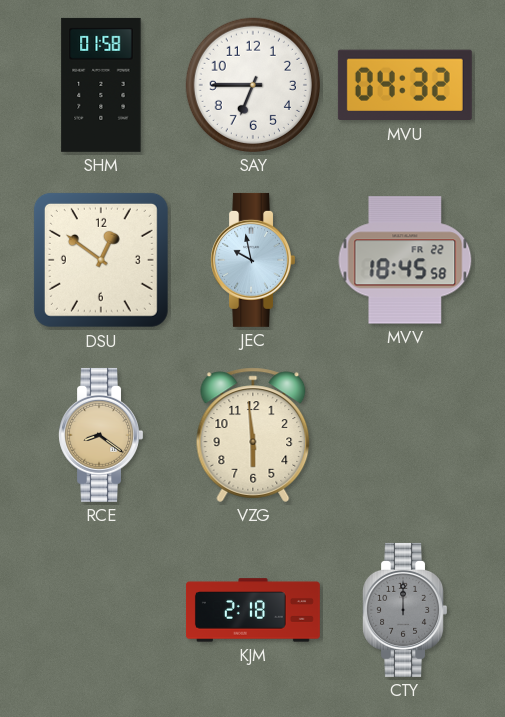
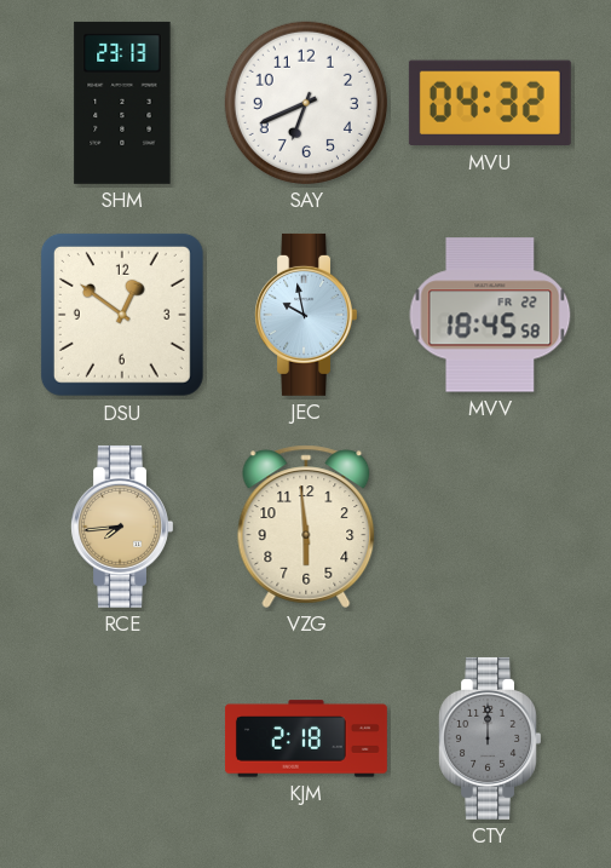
SHM: 01:58 -> 23:13
SAY: 6:45 -> 6:41
RCE: 8:21 -> 7:44
